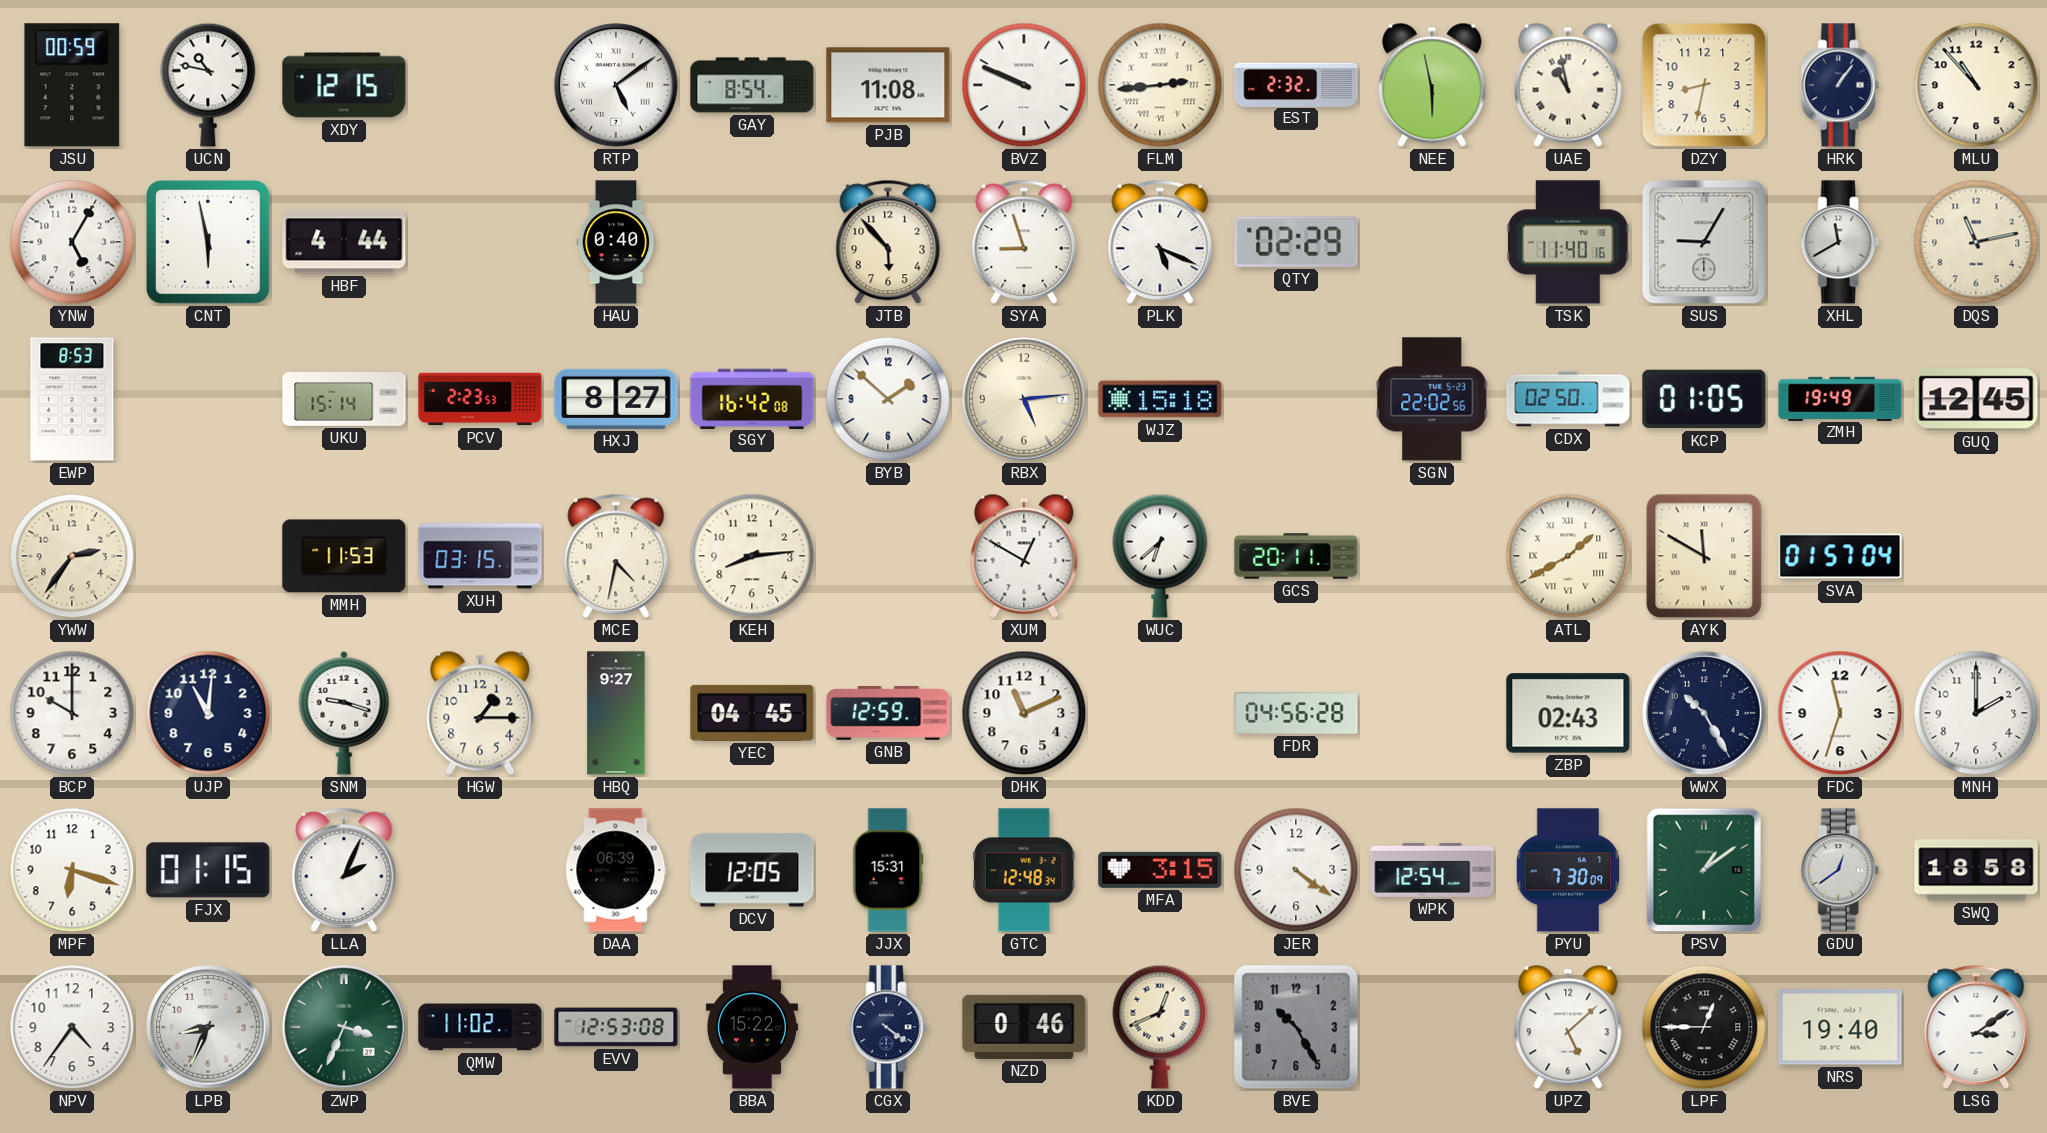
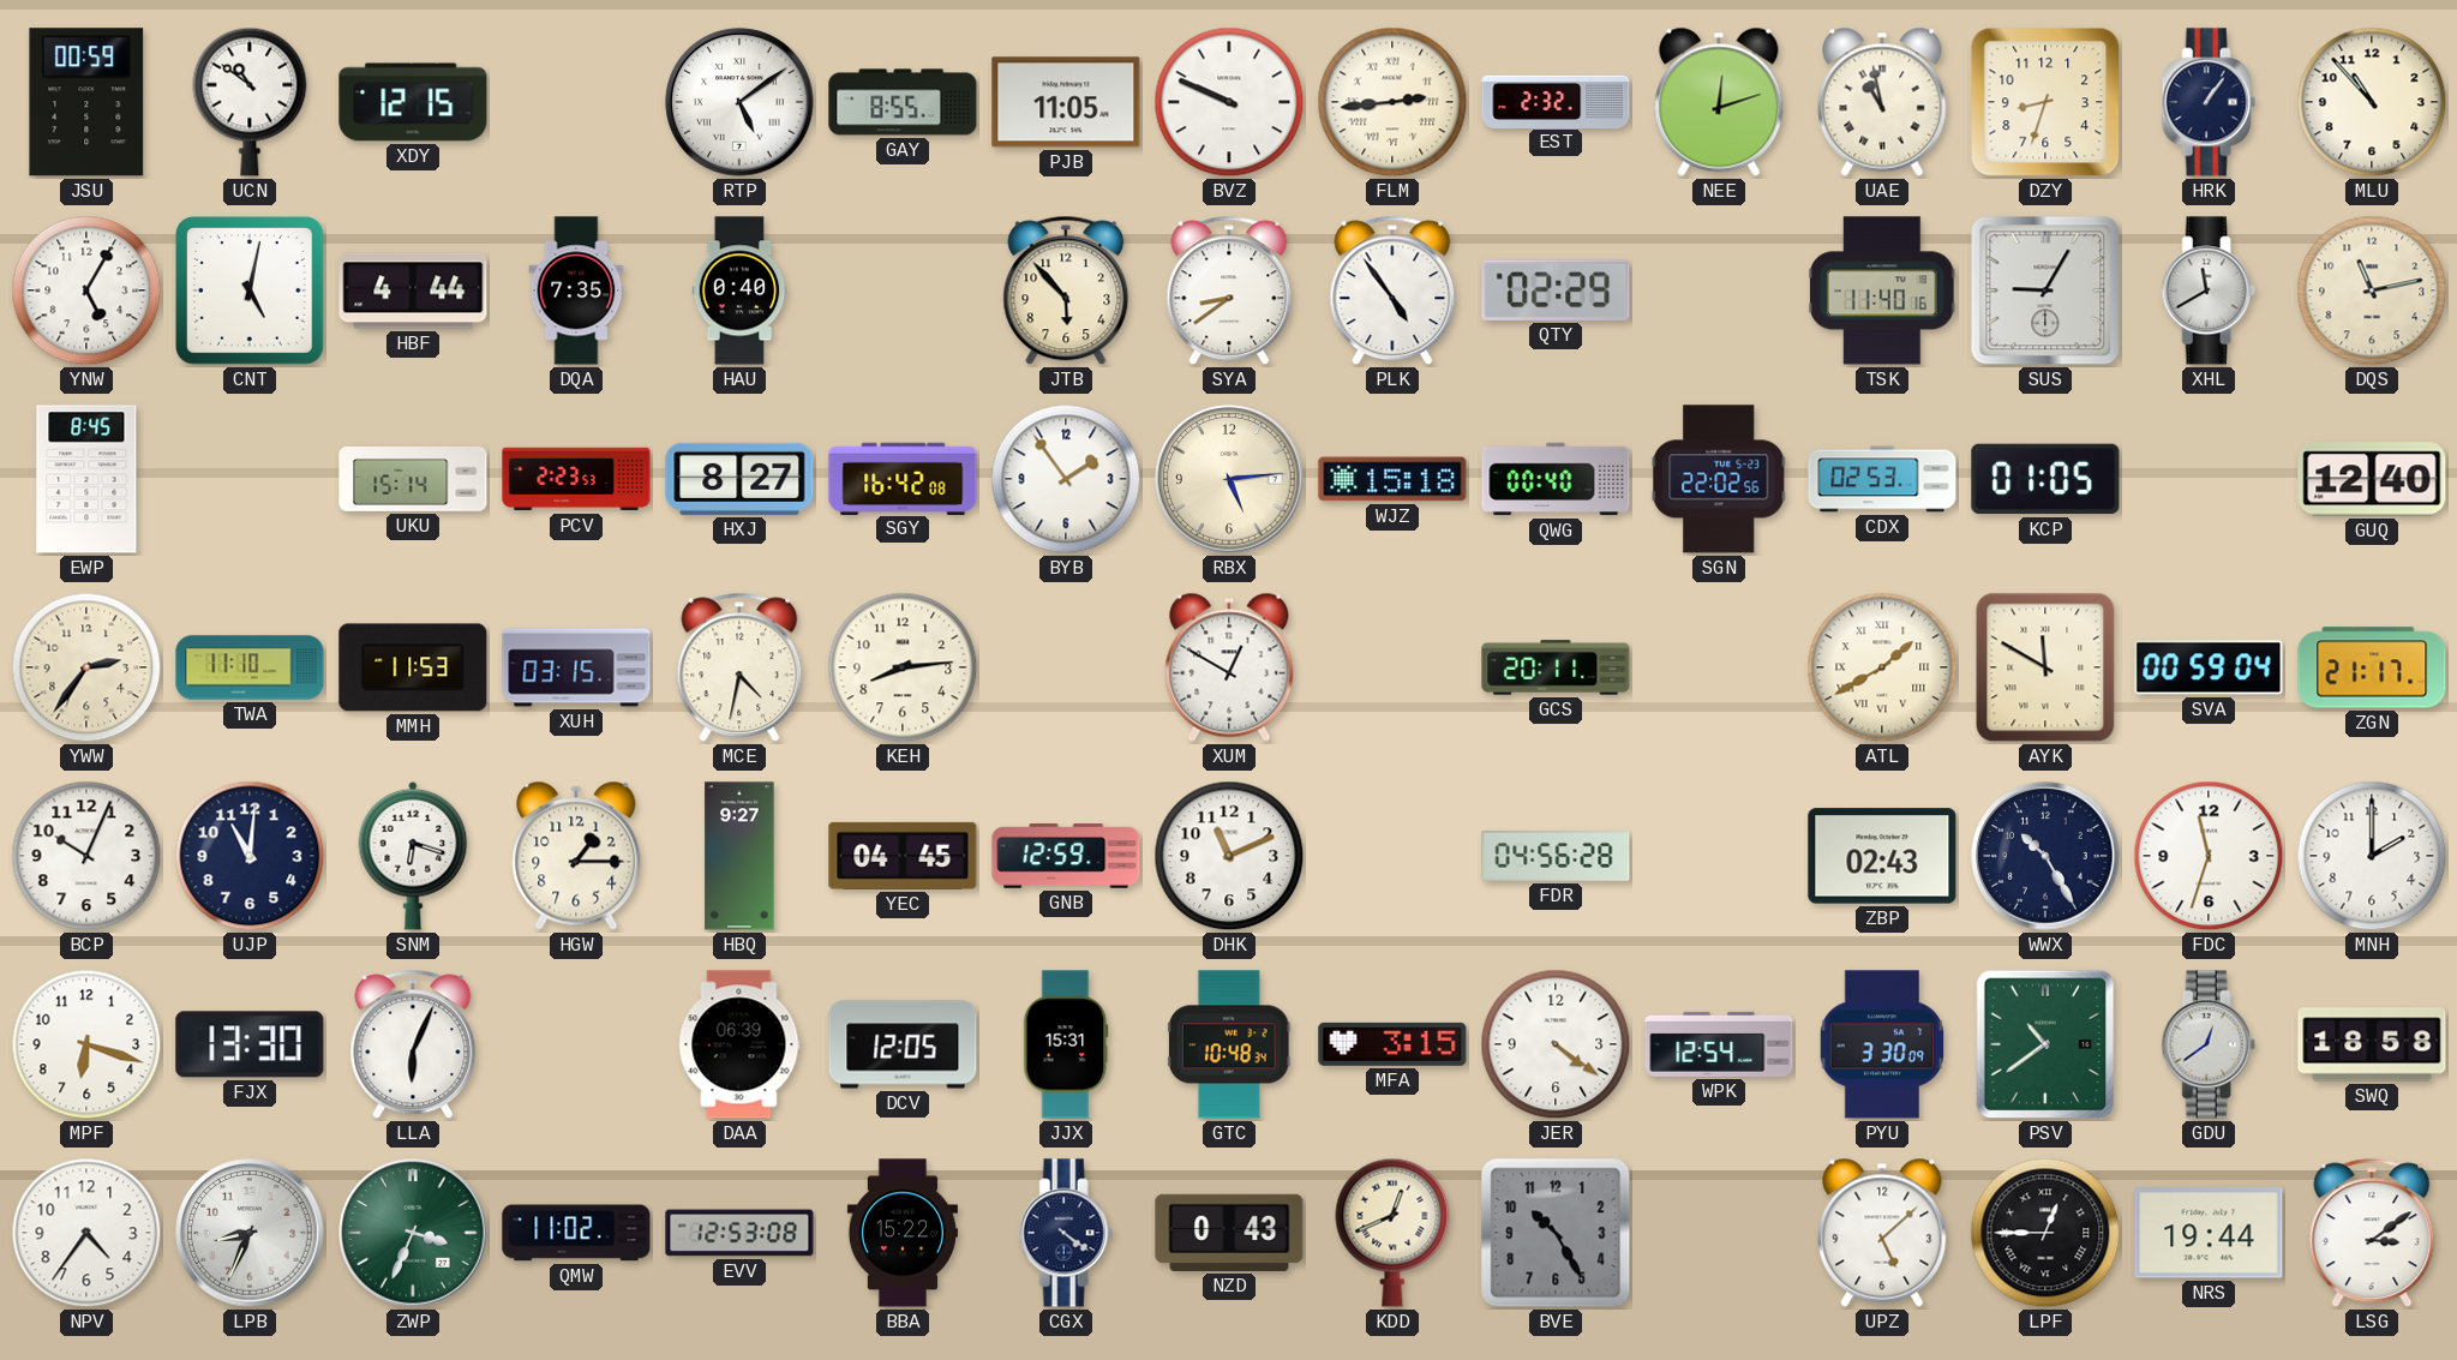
UCN: 10:47 -> 10:51
GAY: 8:54 -> 8:55
PJB: 11:08 -> 11:05
NEE: 5:58 -> 12:12
DZY: 8:32 -> 8:33
CNT: 5:58 -> 5:02
DQA: none -> 7:35
SYA: 8:57 -> 8:39
PLK: 5:19 -> 4:54
EWP: 8:53 -> 8:45
BYB: 1:52 -> 1:54
QWG: none -> 00:40
CDX: 02:50 -> 02:53
ZMH: 19:49 -> none
GUQ: 12:45 -> 12:40
TWA: none -> 11:10
WUC: 6:38 -> none
SVA: 01:57 -> 00:59
ZGN: none -> 21:17
BCP: 10:00 -> 10:04
SNM: 9:18 -> 6:18
FJX: 01:15 -> 13:30
LLA: 2:04 -> 6:04
GTC: 12:48 -> 10:48
PYU: 7:30 -> 3:30
PSV: 1:09 -> 10:39
NZD: 0:46 -> 0:43
NRS: 19:40 -> 19:44
